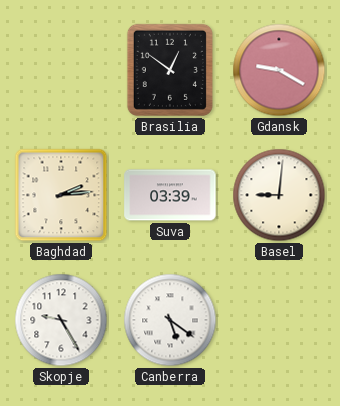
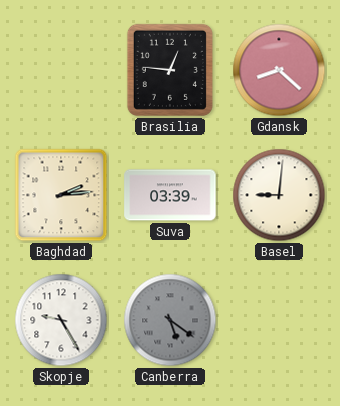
Brasilia: 12:51 -> 12:46
Gdansk: 9:20 -> 8:22
Canberra dial: white -> grey
